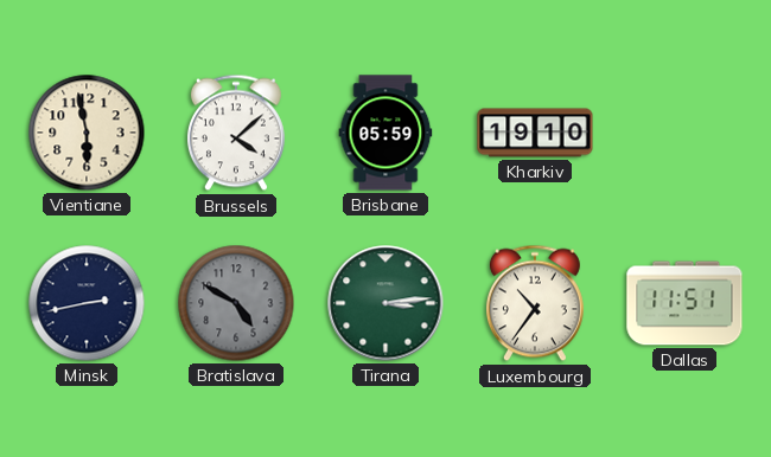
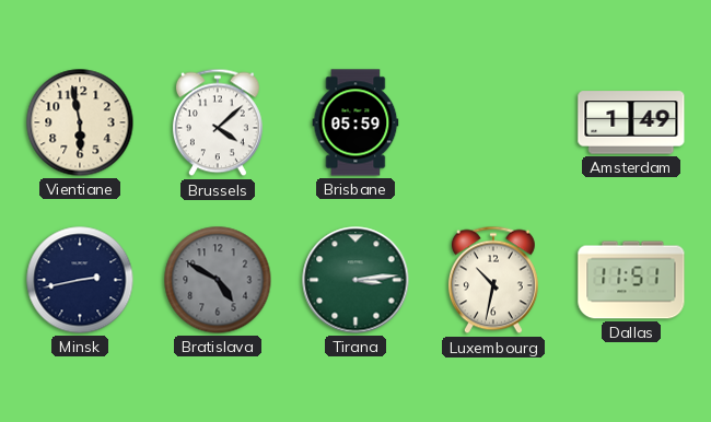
Kharkiv: 19:10 -> none
Amsterdam: none -> 1:49
Luxembourg: 10:36 -> 10:32
